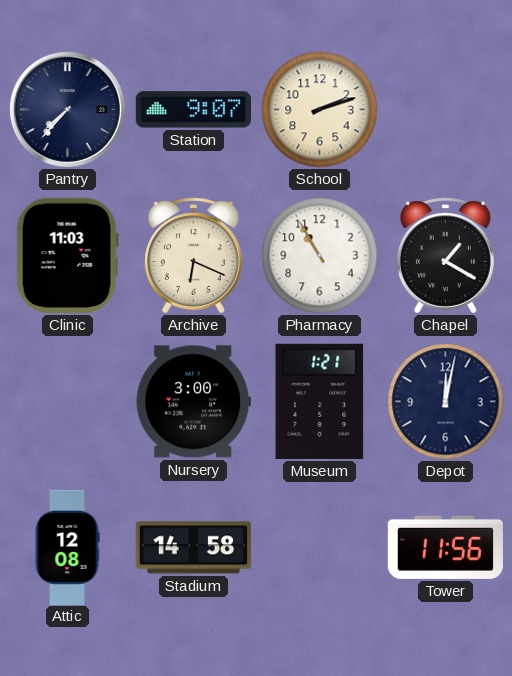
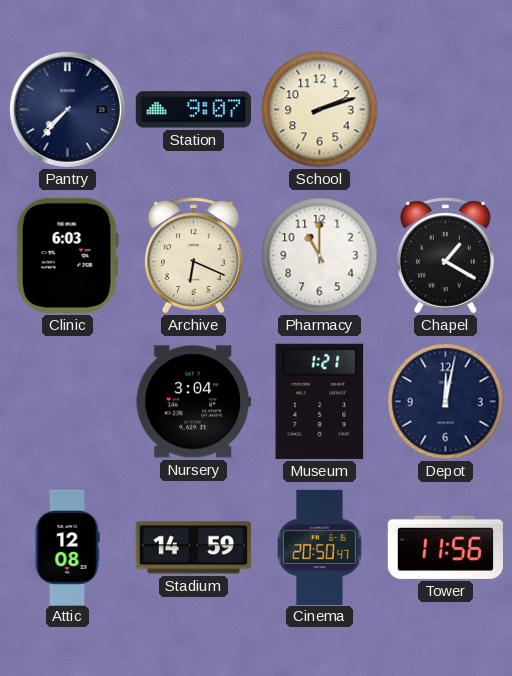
Clinic: 11:03 -> 6:03
Pharmacy: 10:55 -> 11:00
Nursery: 3:00 -> 3:04
Stadium: 14:58 -> 14:59
Cinema: none -> 20:50
